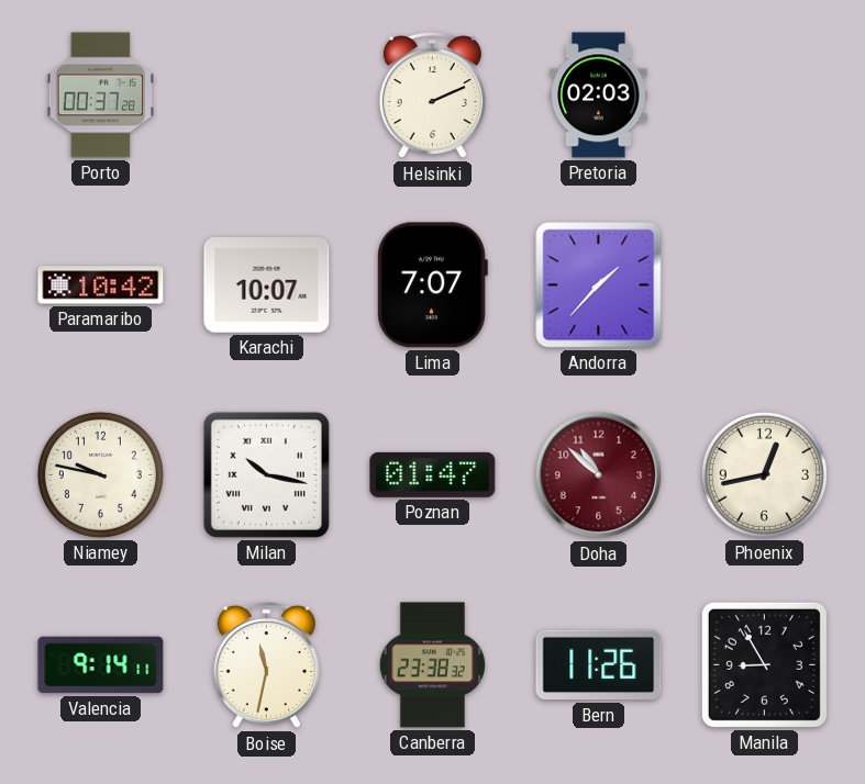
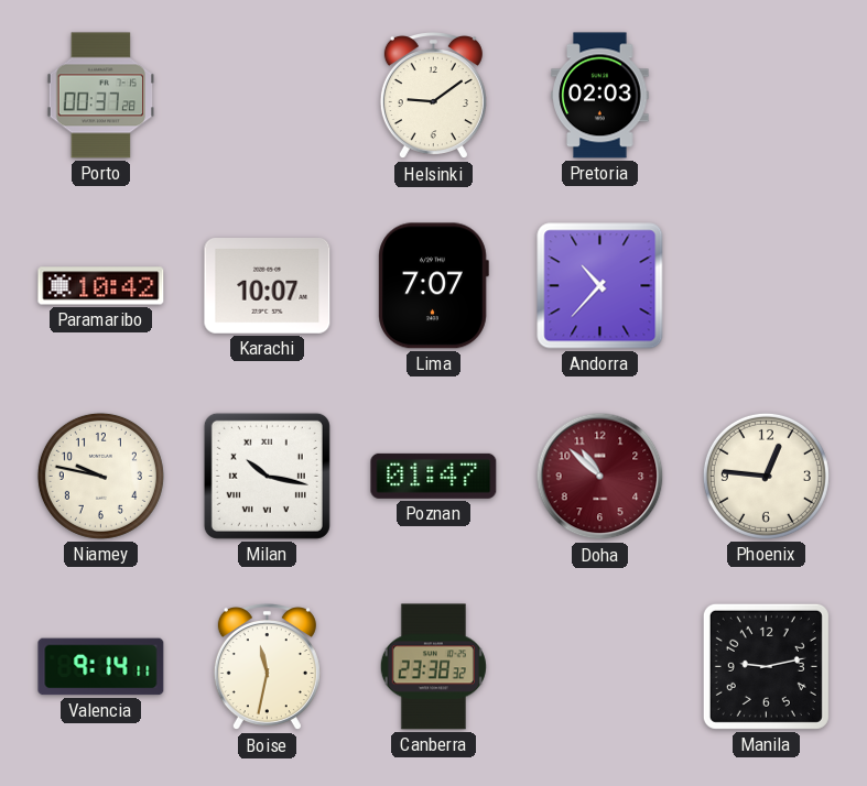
Helsinki: 2:11 -> 9:09
Andorra: 1:37 -> 10:37
Phoenix: 12:43 -> 12:46
Bern: 11:26 -> none
Manila: 8:55 -> 9:13
